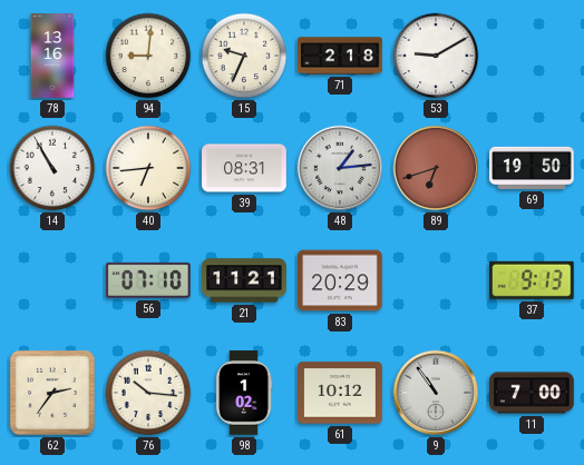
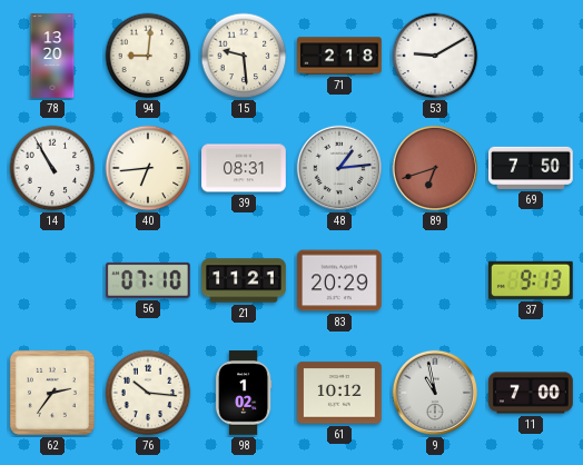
78: 13:16 -> 13:20
15: 9:34 -> 9:29
69: 19:50 -> 7:50
9: 10:54 -> 10:58
